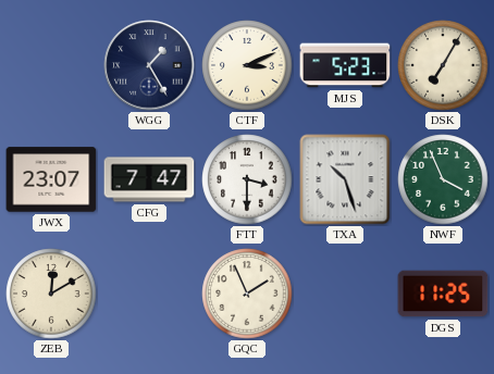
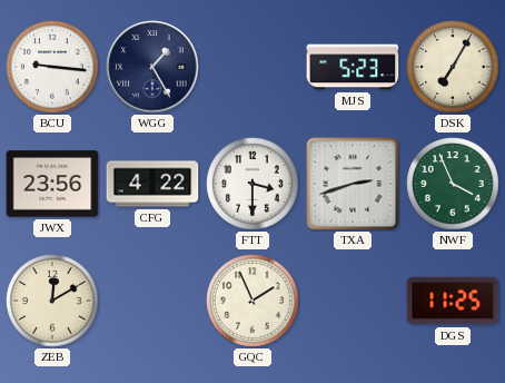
BCU: none -> 9:16
CTF: 3:11 -> none
JWX: 23:07 -> 23:56
CFG: 7:47 -> 4:22
TXA: 10:27 -> 2:42
